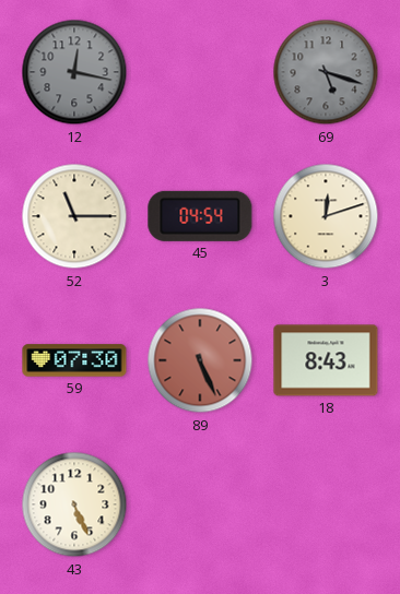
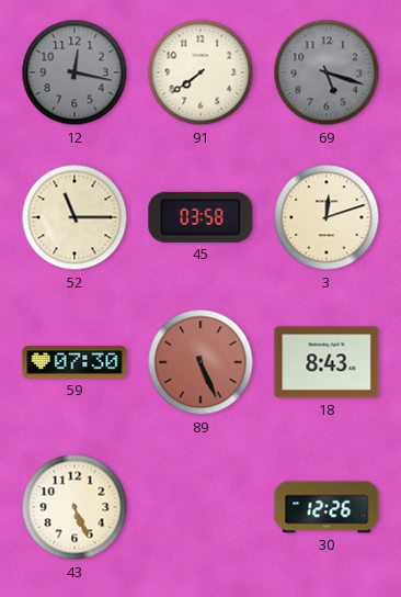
91: none -> 7:39
45: 04:54 -> 03:58
30: none -> 12:26
